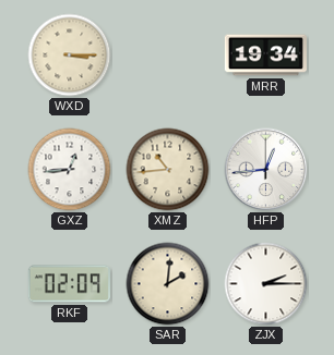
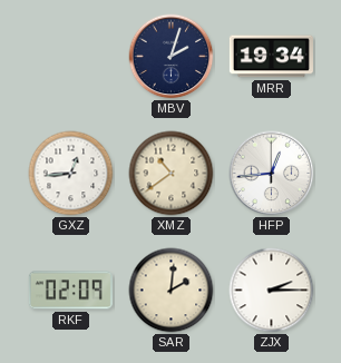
WXD: 3:15 -> none
MBV: none -> 2:03
XMZ: 10:44 -> 10:39
